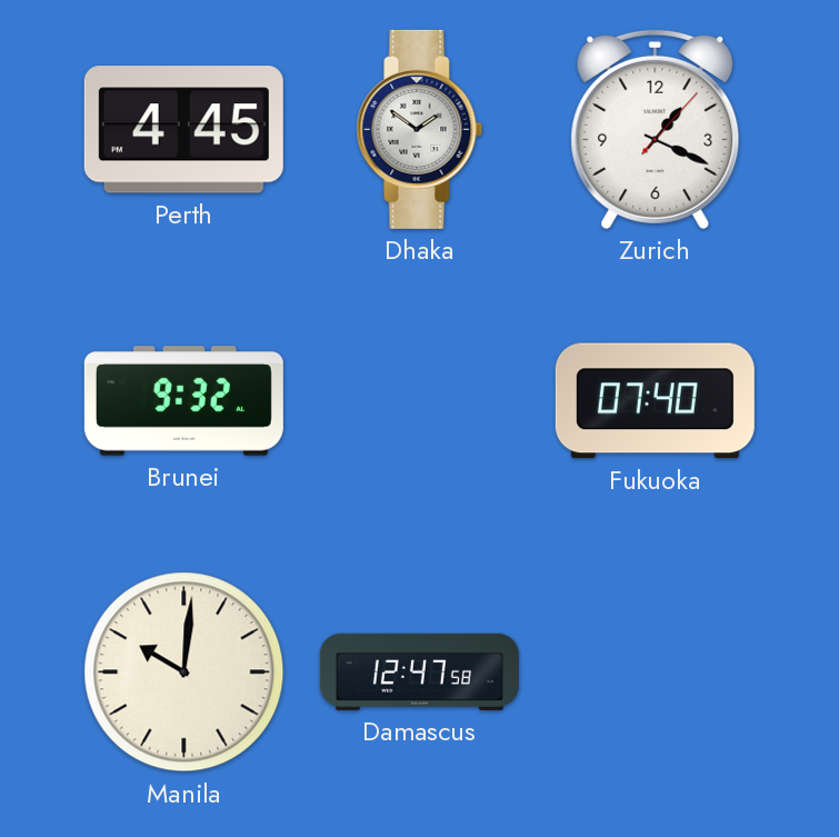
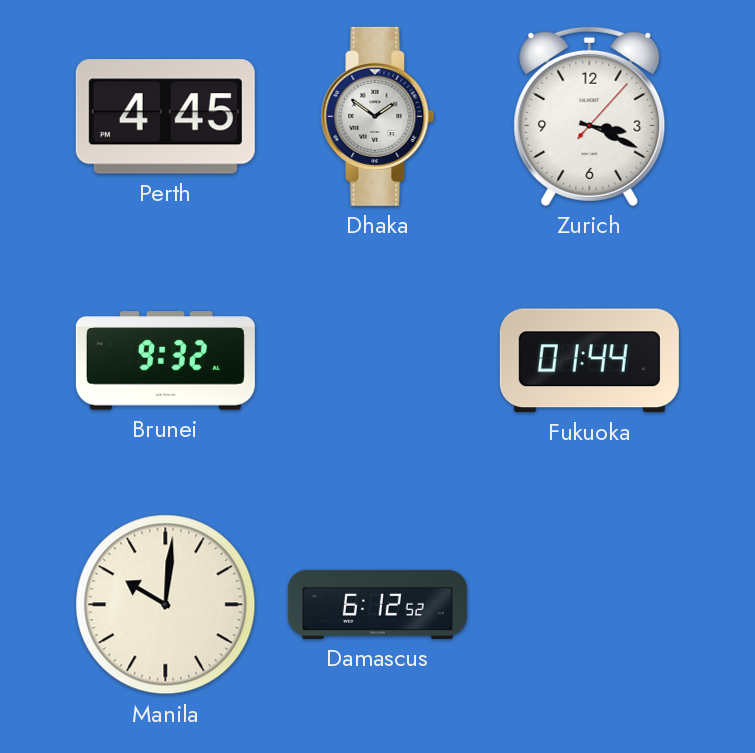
Zurich: 1:19 -> 3:19
Fukuoka: 07:40 -> 01:44
Damascus: 12:47 -> 6:12
